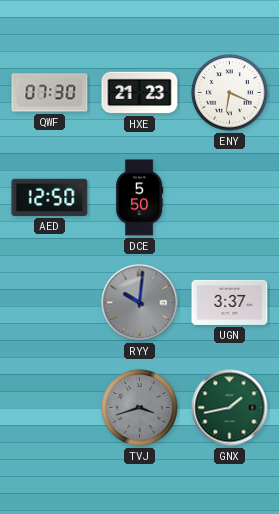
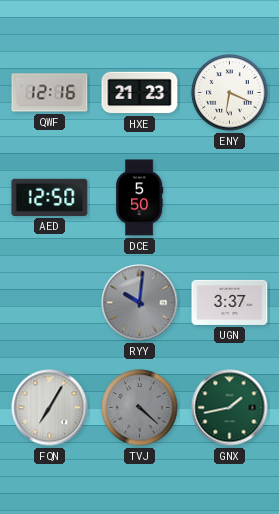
QWF: 07:30 -> 12:16
FQN: none -> 7:05
TVJ: 3:42 -> 4:22
